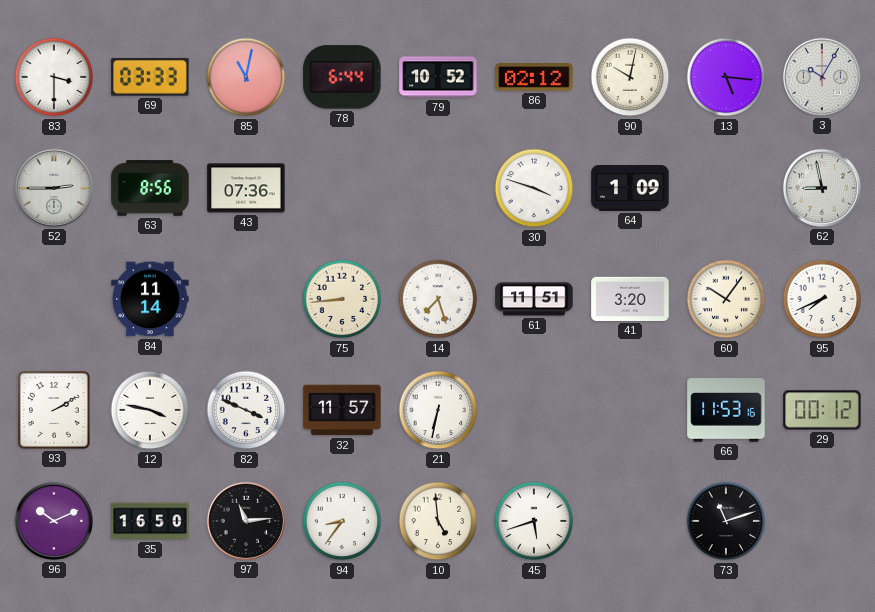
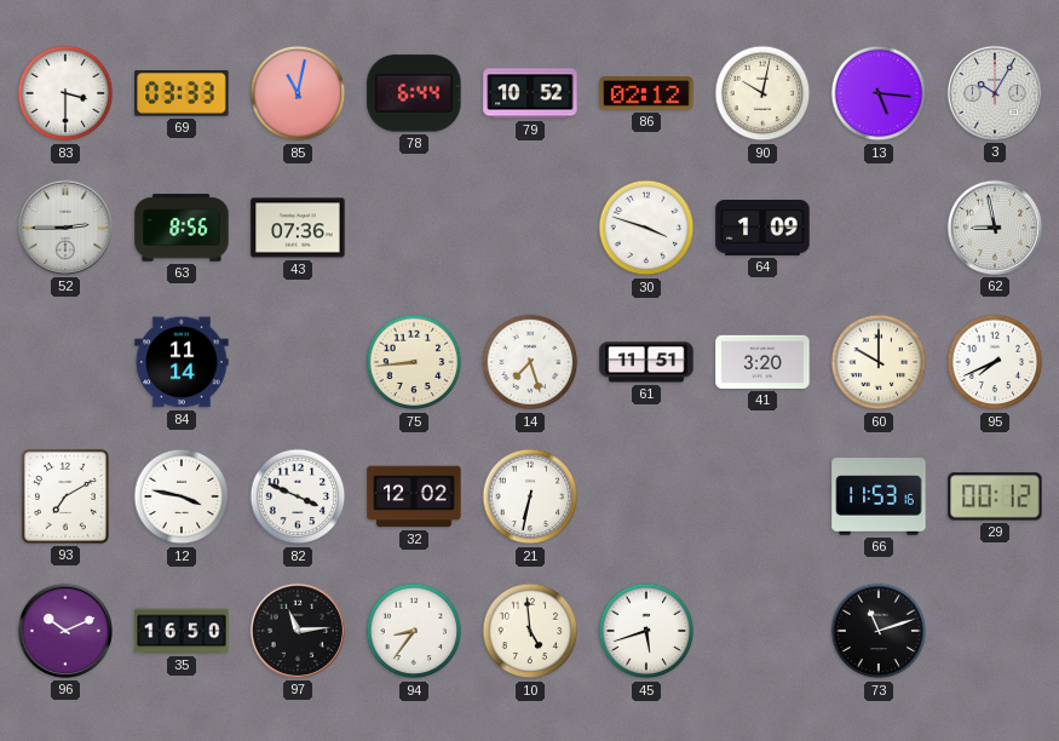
60: 10:06 -> 10:00
93: 2:10 -> 7:10
32: 11:57 -> 12:02
